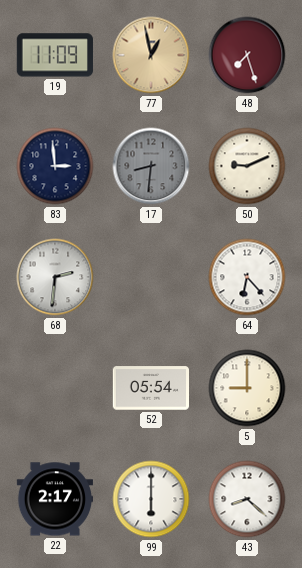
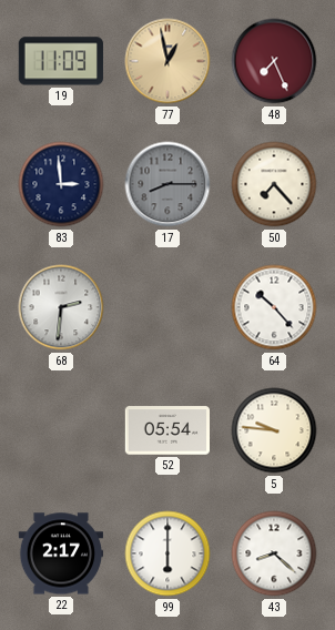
48: 7:27 -> 7:26
17: 8:31 -> 8:15
50: 9:11 -> 7:23
64: 6:23 -> 10:23
5: 9:00 -> 9:46
